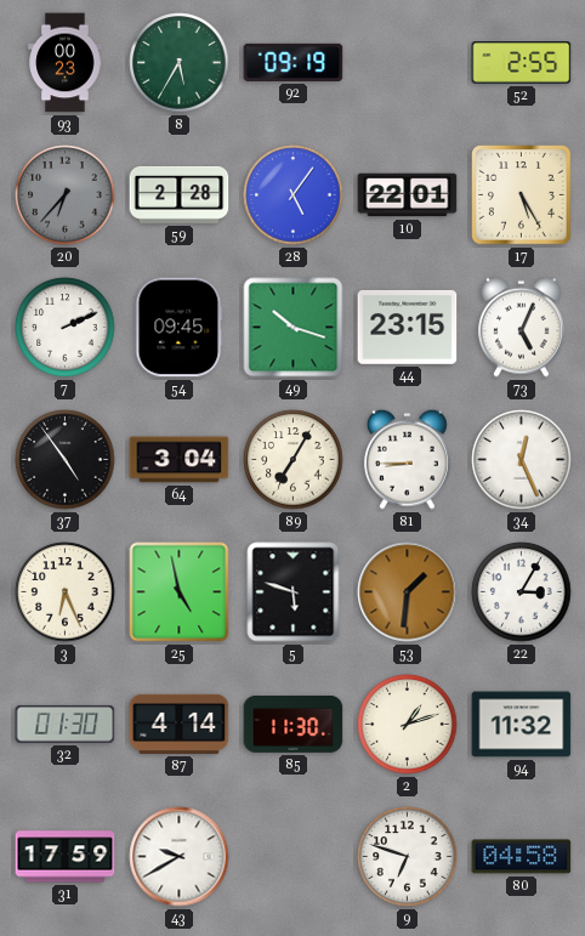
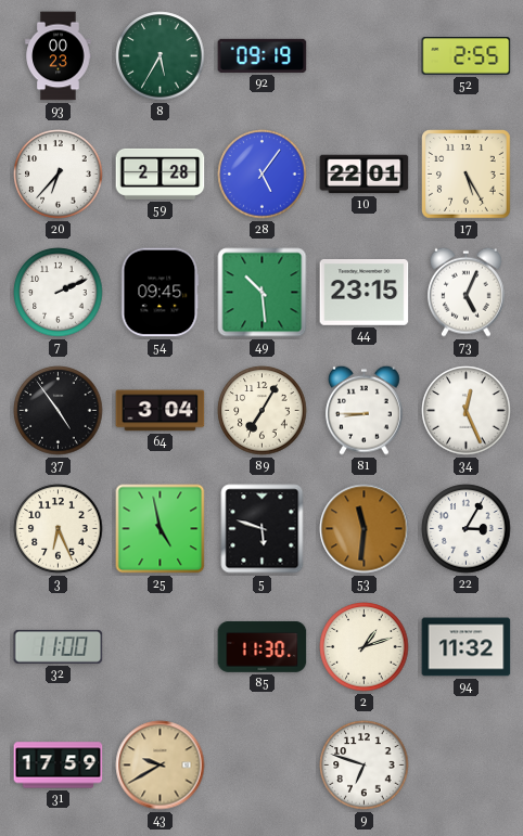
20 dial: grey -> white
49: 10:18 -> 10:29
53: 1:31 -> 11:31
32: 01:30 -> 11:00
87: 4:14 -> none
43 dial: white -> champagne
80: 04:58 -> none
